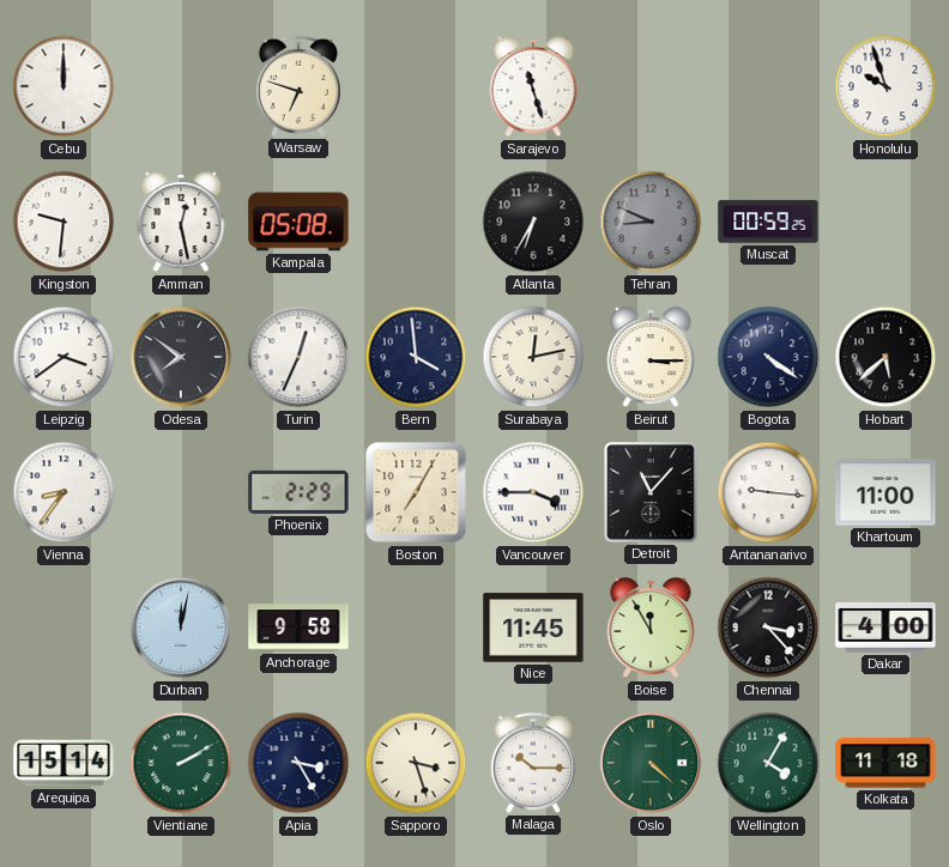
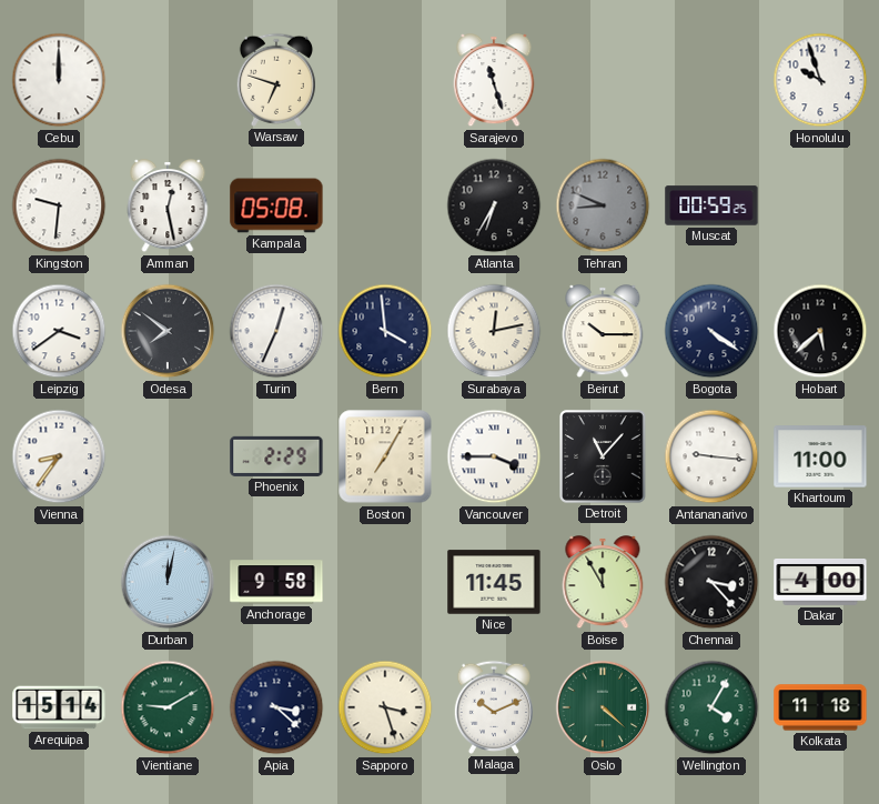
Beirut: 3:15 -> 10:15
Vientiane: 2:10 -> 9:10
Apia: 3:25 -> 3:22
Malaga: 10:15 -> 10:11
